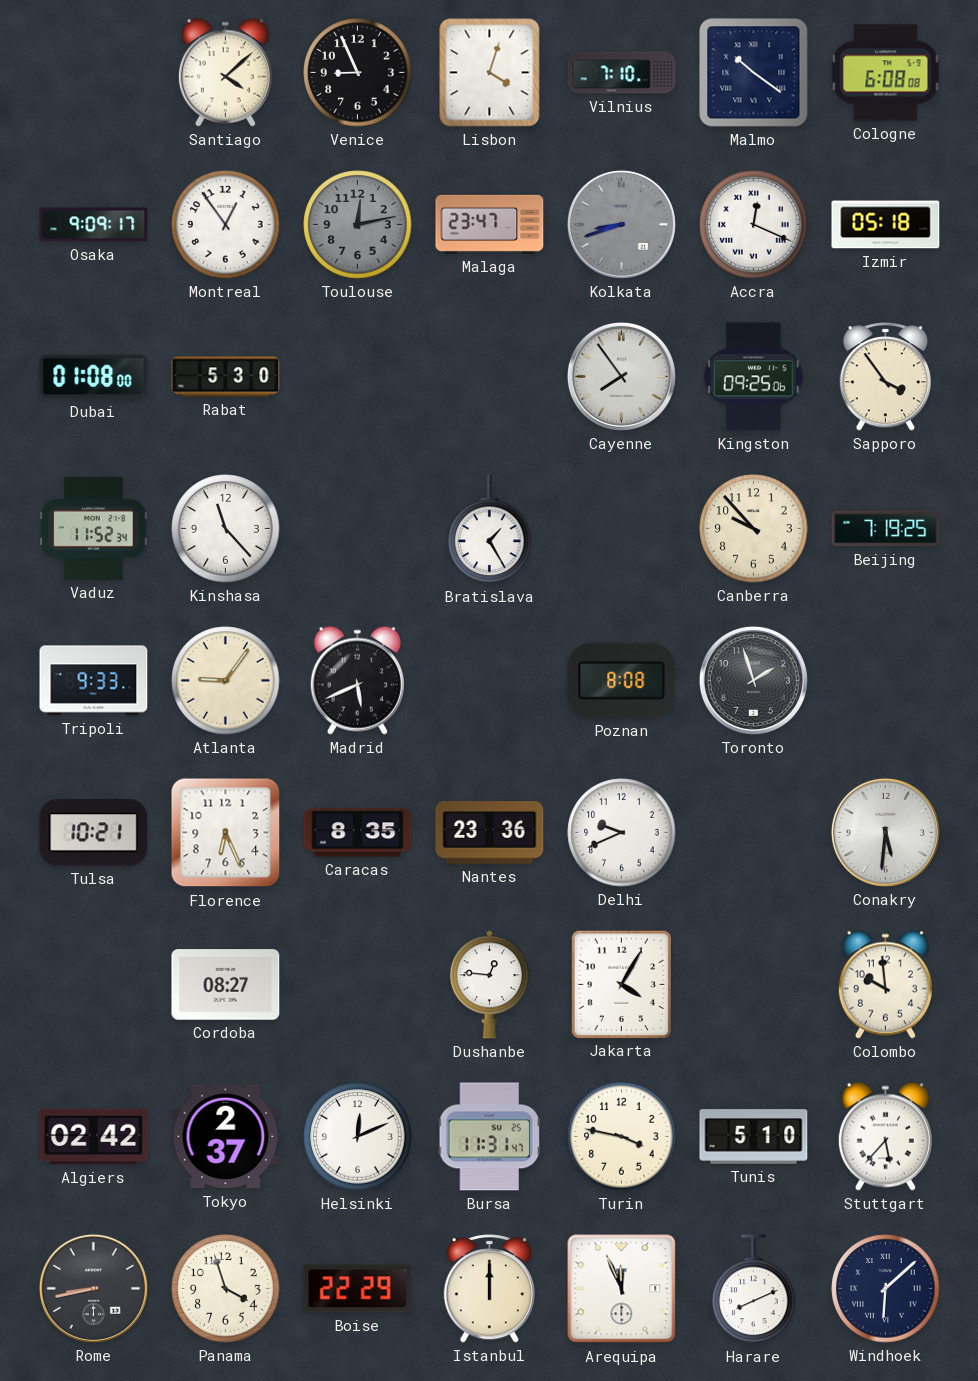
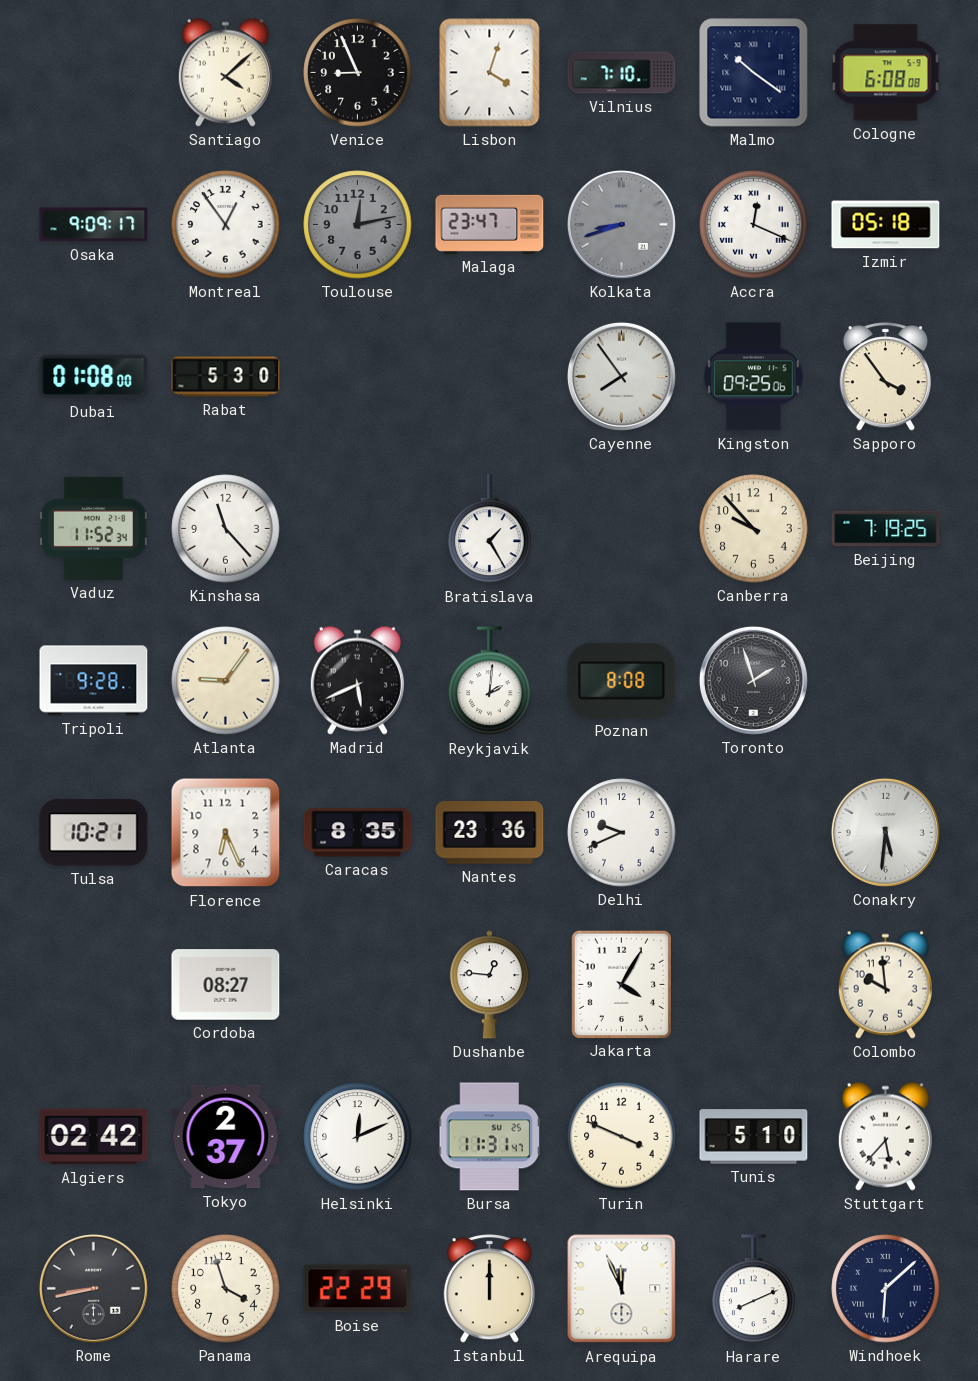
Tripoli: 9:33 -> 9:28
Reykjavik: none -> 2:01
Turin: 3:47 -> 3:49
